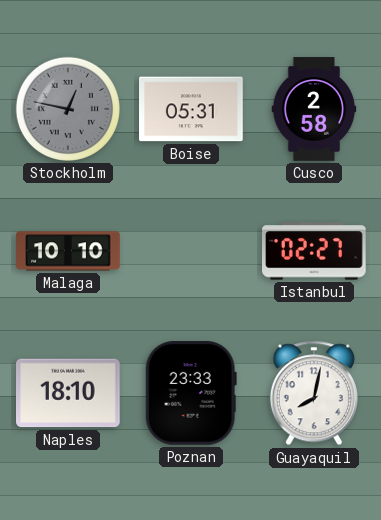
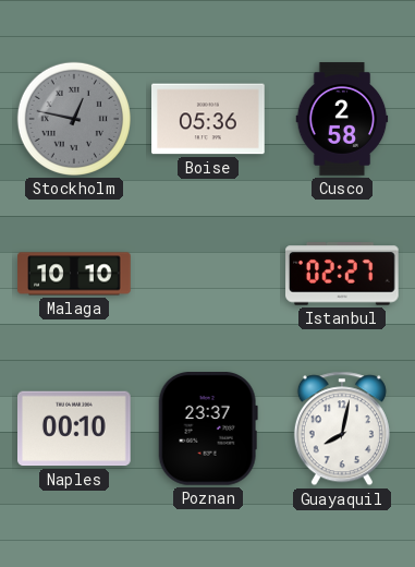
Boise: 05:31 -> 05:36
Naples: 18:10 -> 00:10
Poznan: 23:33 -> 23:37
